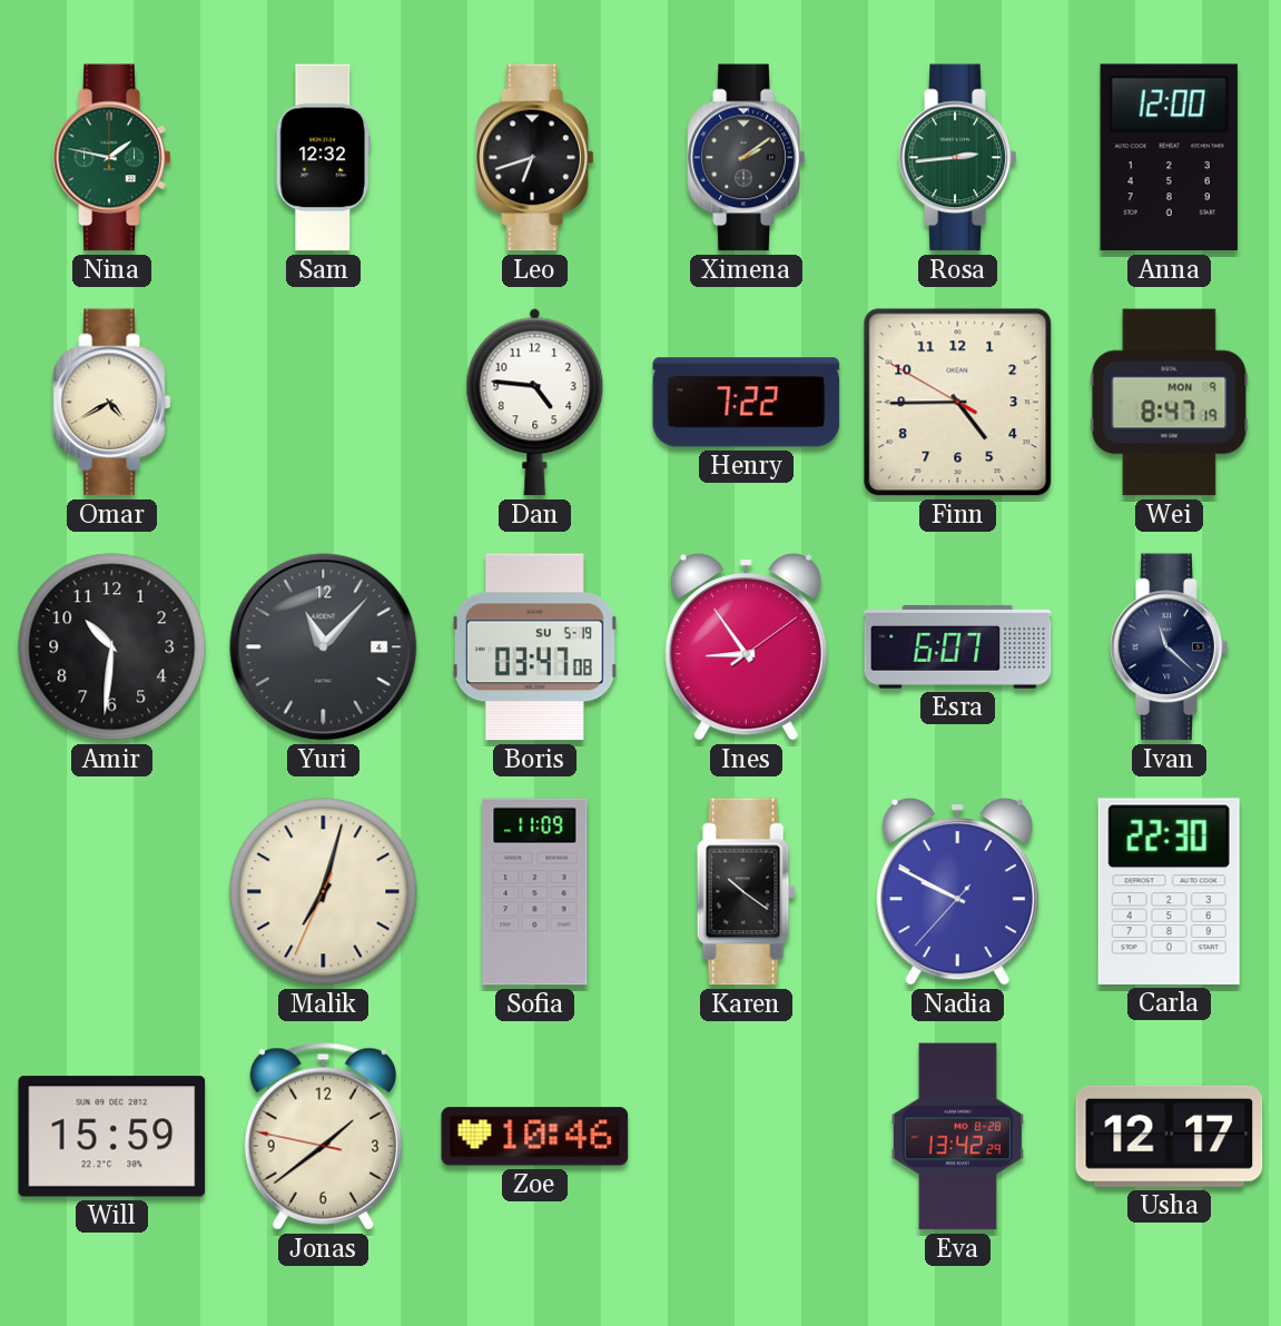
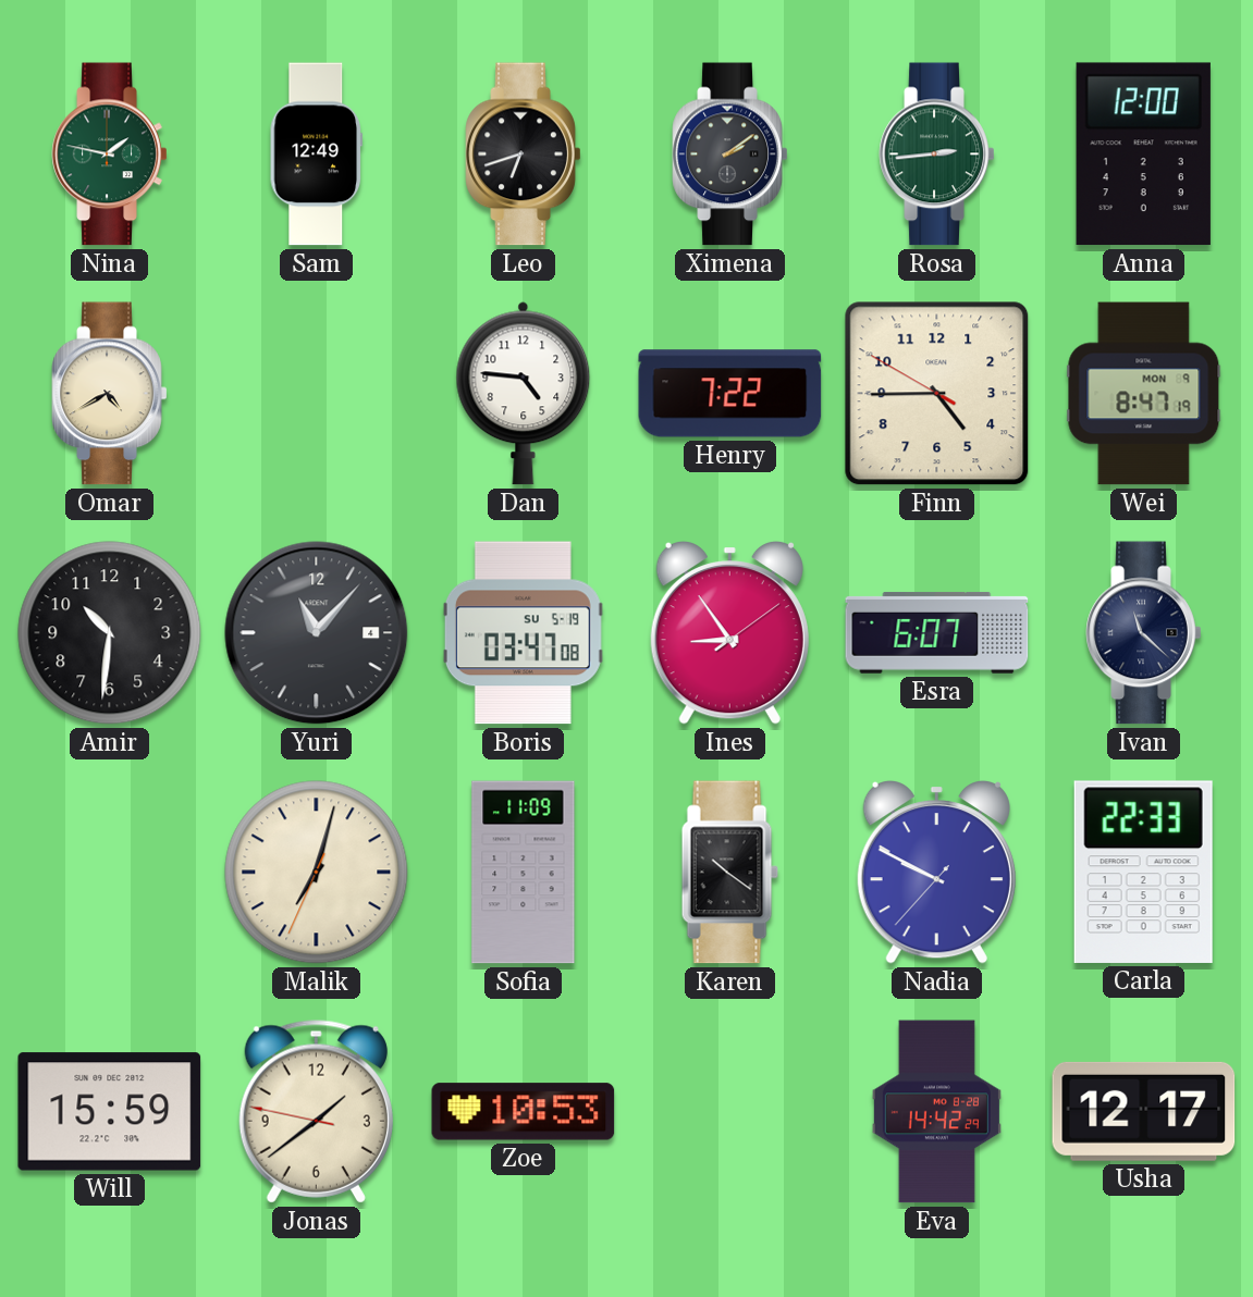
Sam: 12:32 -> 12:49
Carla: 22:30 -> 22:33
Zoe: 10:46 -> 10:53
Eva: 13:42 -> 14:42
